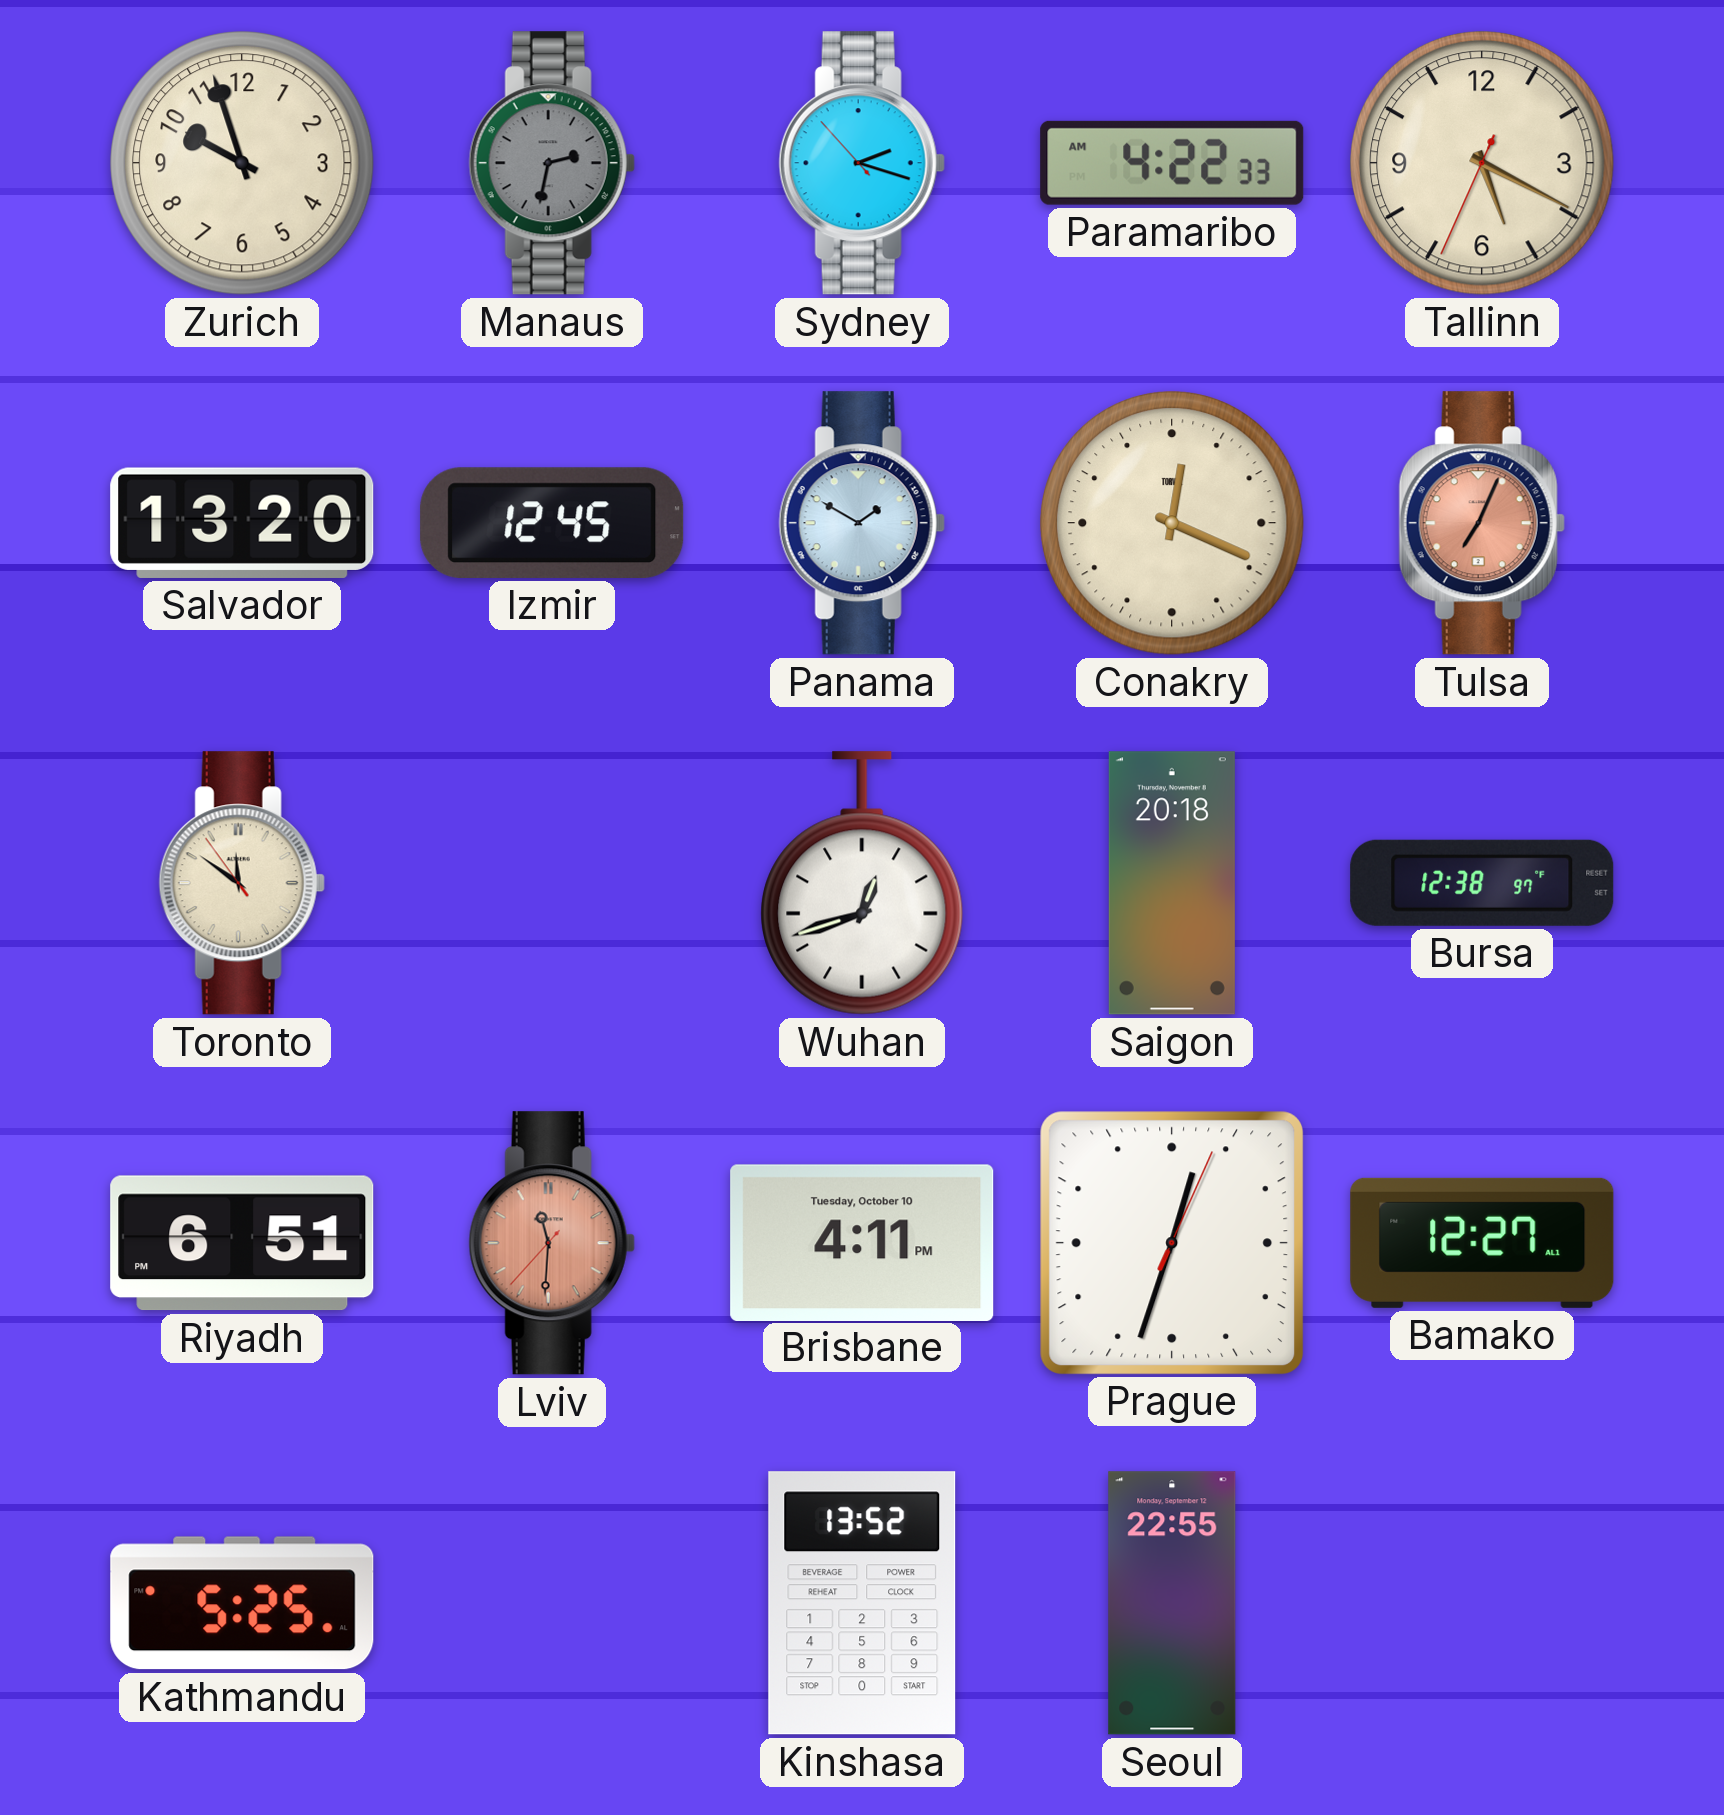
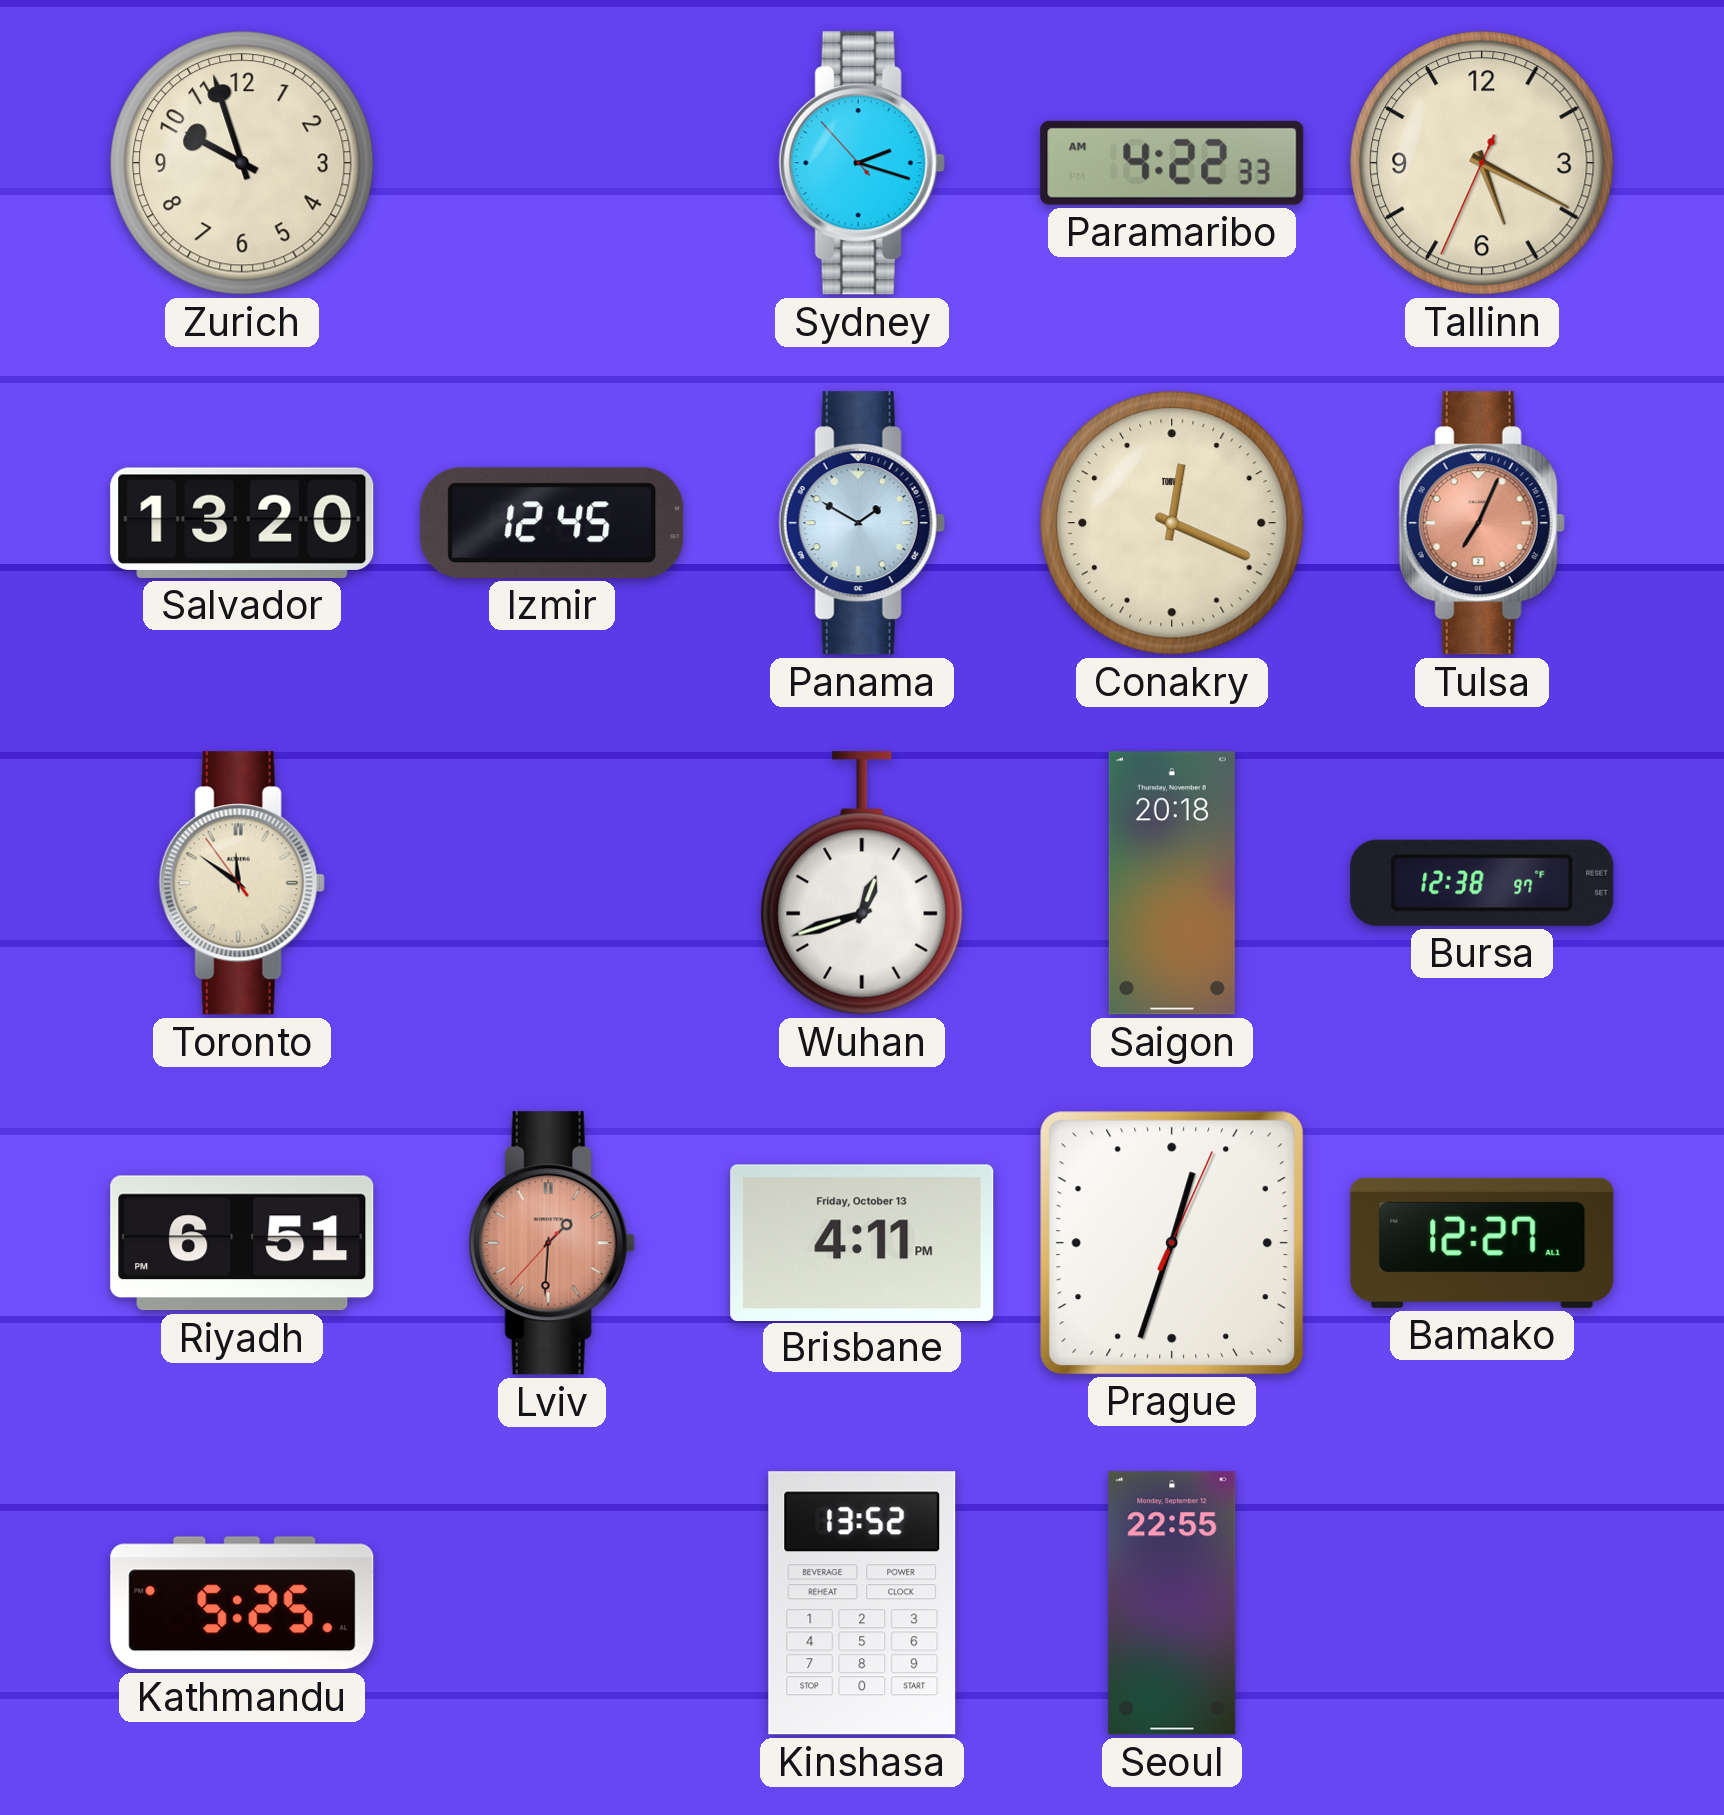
Manaus: 2:32 -> none
Lviv: 11:30 -> 1:30
Brisbane date: Tuesday, October 10 -> Friday, October 13
